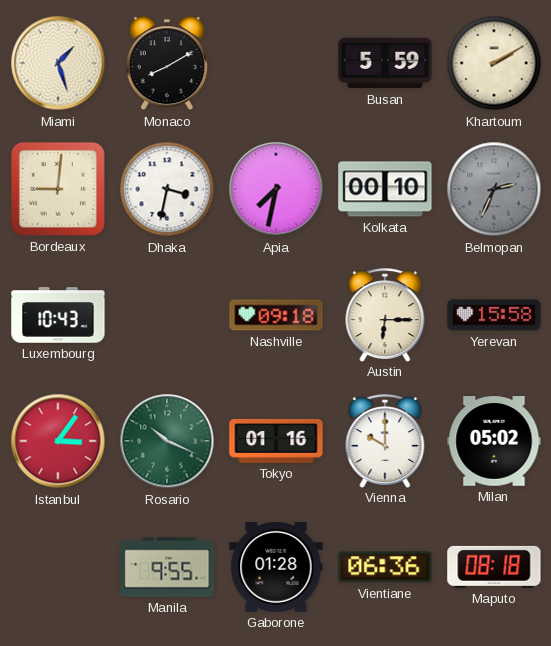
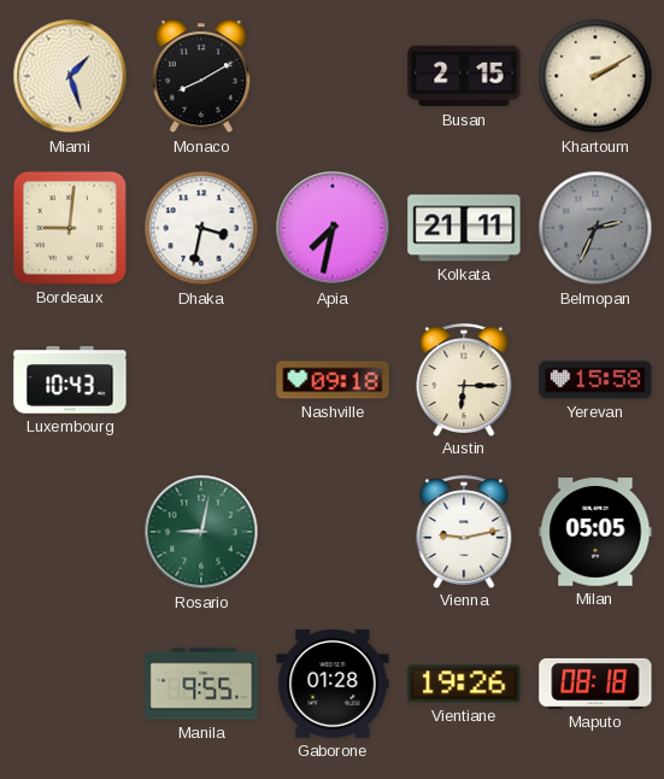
Busan: 5:59 -> 2:15
Kolkata: 00:10 -> 21:11
Istanbul: 3:06 -> none
Rosario: 10:19 -> 9:02
Tokyo: 01:16 -> none
Vienna: 10:00 -> 9:13
Milan: 05:02 -> 05:05
Vientiane: 06:36 -> 19:26
